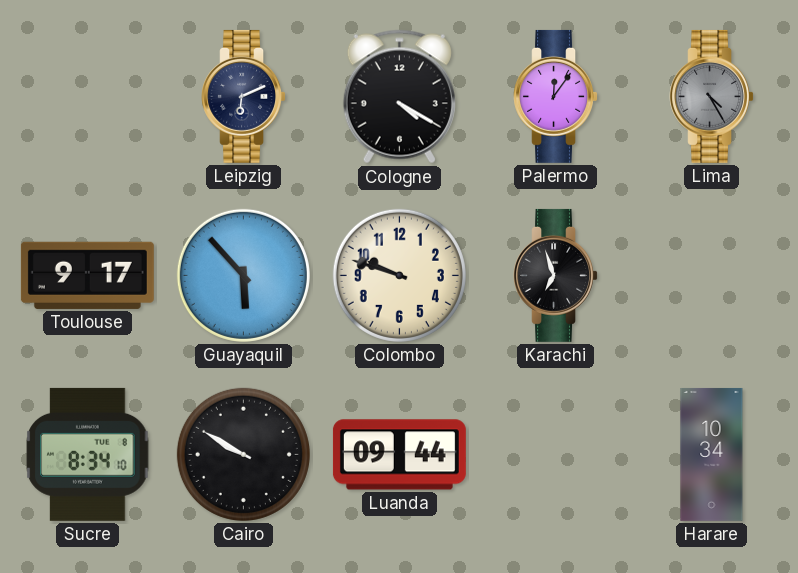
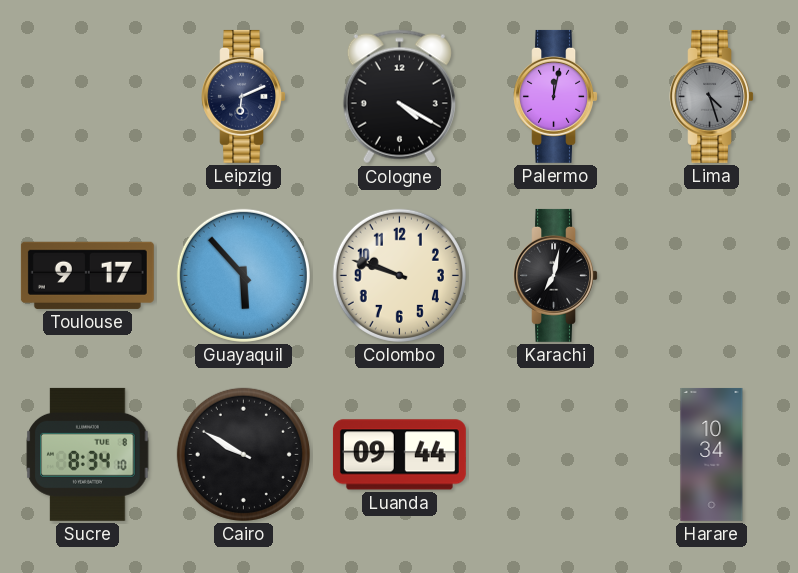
Palermo: 12:06 -> 12:02
Lima: 4:25 -> 4:27
Karachi: 6:57 -> 7:02
